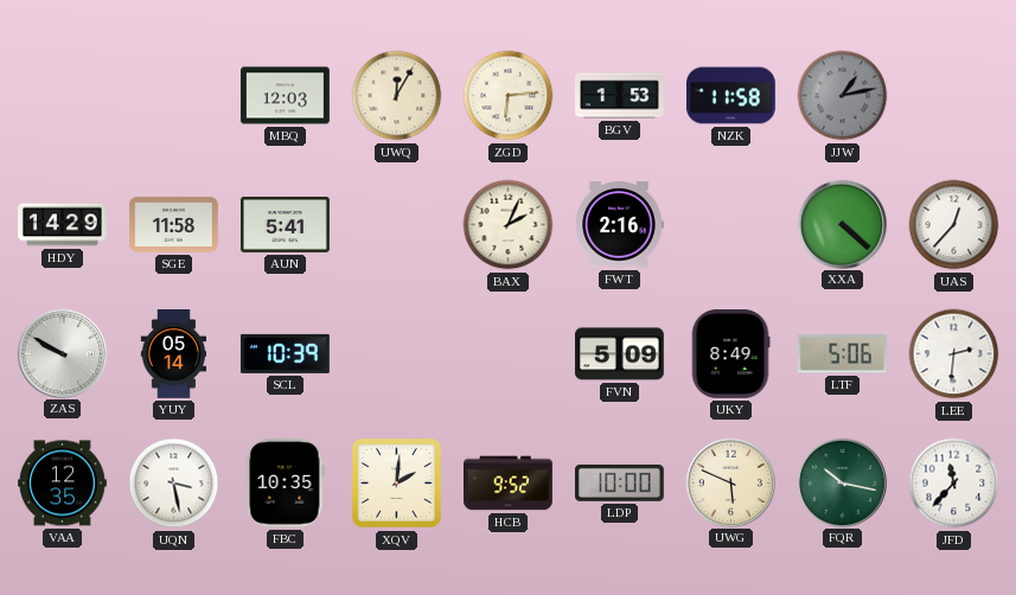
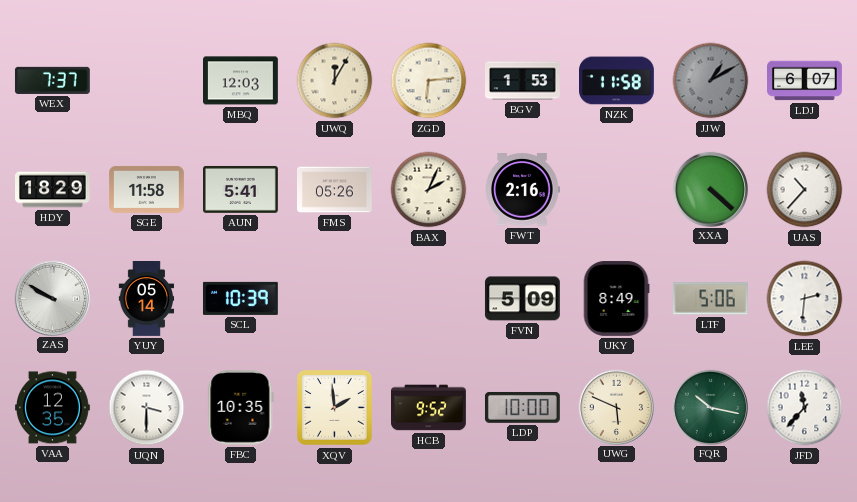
WEX: none -> 7:37
JJW: 1:13 -> 1:10
LDJ: none -> 6:07
HDY: 14:29 -> 18:29
FMS: none -> 05:26
UAS: 12:37 -> 10:37
UQN: 3:28 -> 3:30
XQV: 2:01 -> 1:59
